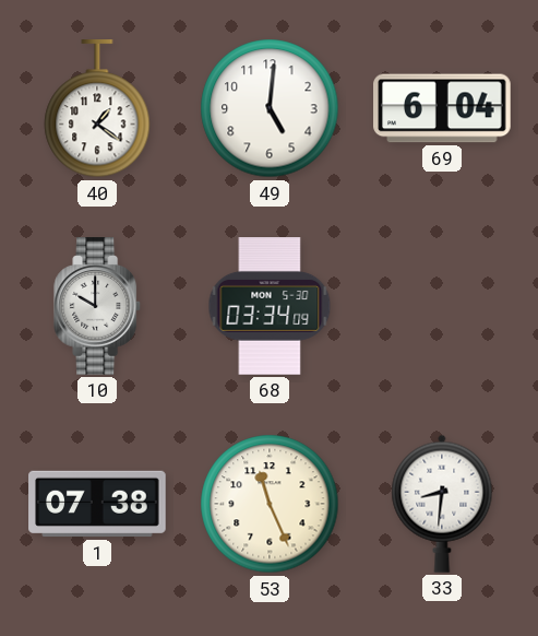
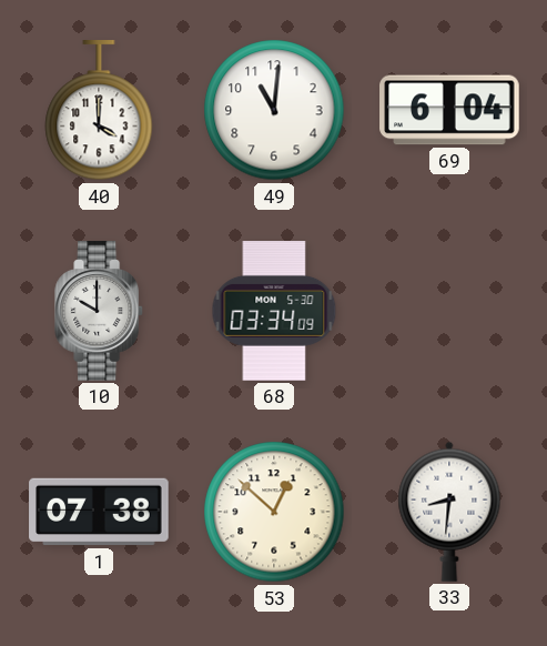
40: 1:21 -> 4:00
49: 5:01 -> 11:01
53: 11:26 -> 12:52
